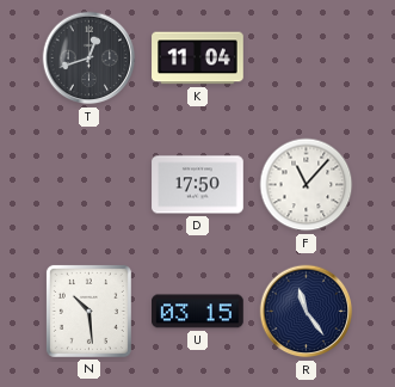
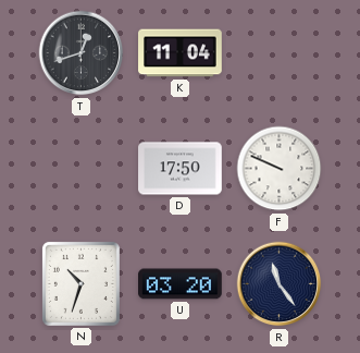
F: 11:07 -> 9:49
N: 10:29 -> 10:33
U: 03:15 -> 03:20
